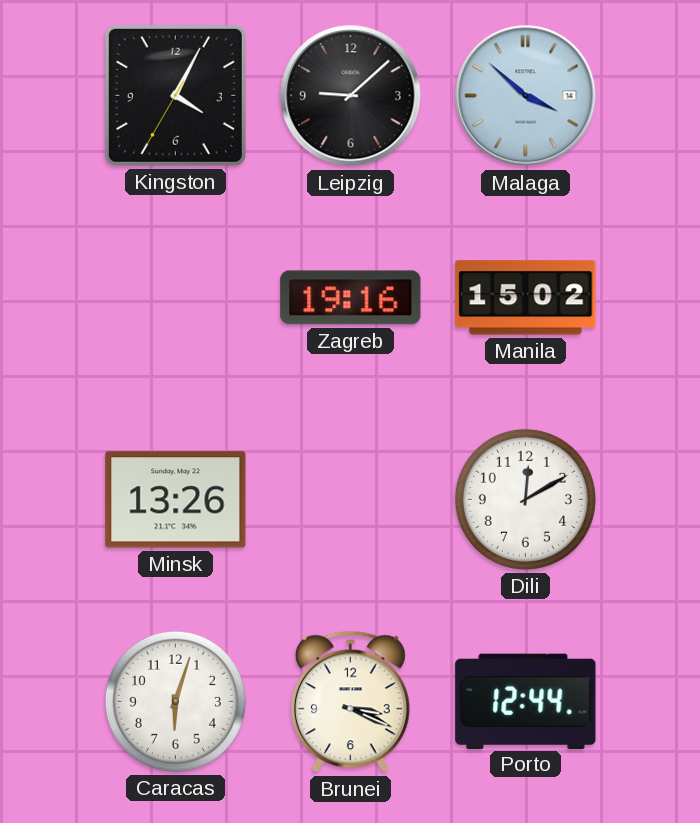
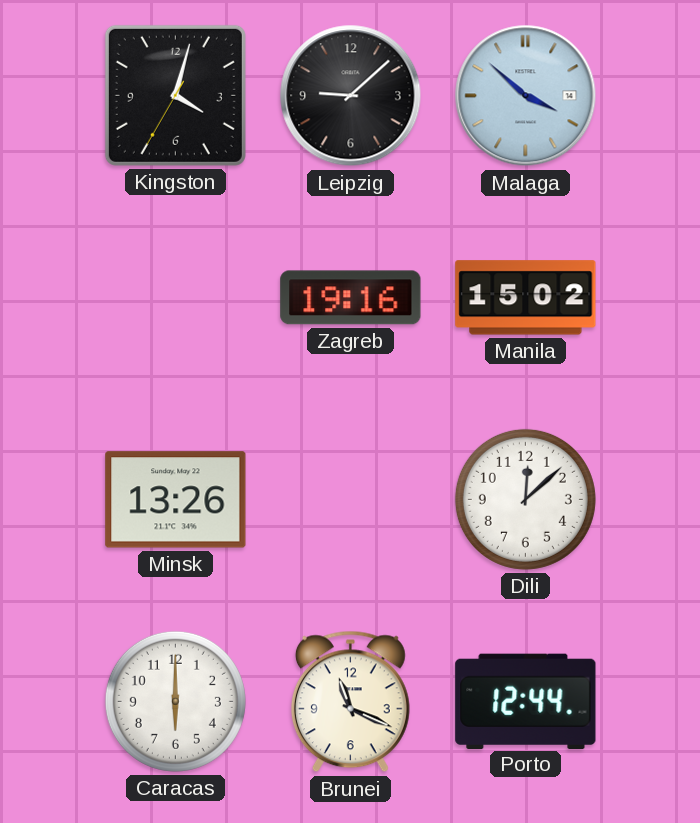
Kingston: 4:04 -> 4:02
Dili: 12:10 -> 12:08
Caracas: 6:03 -> 6:00
Brunei: 3:19 -> 11:19
